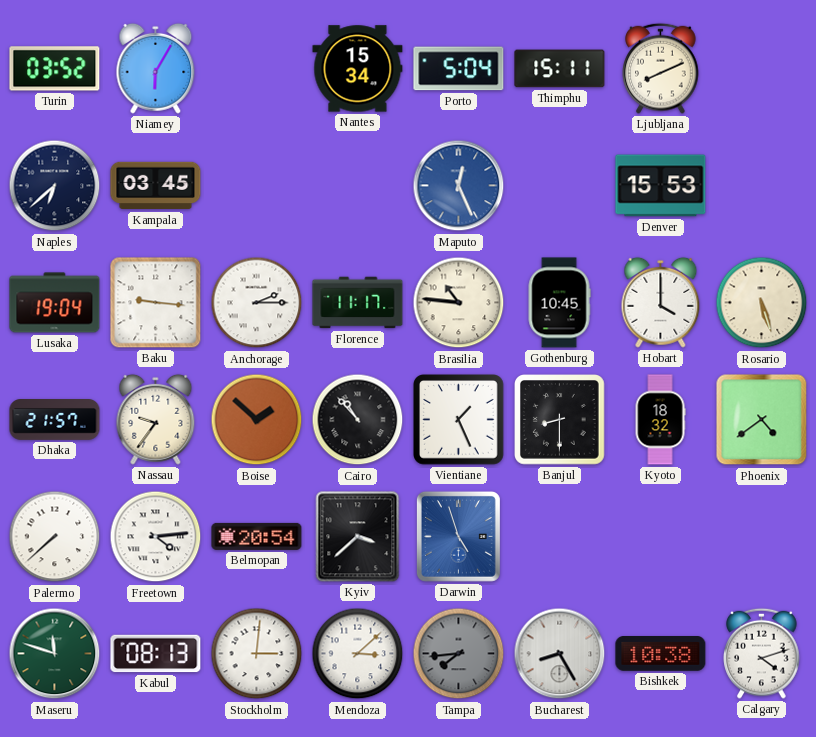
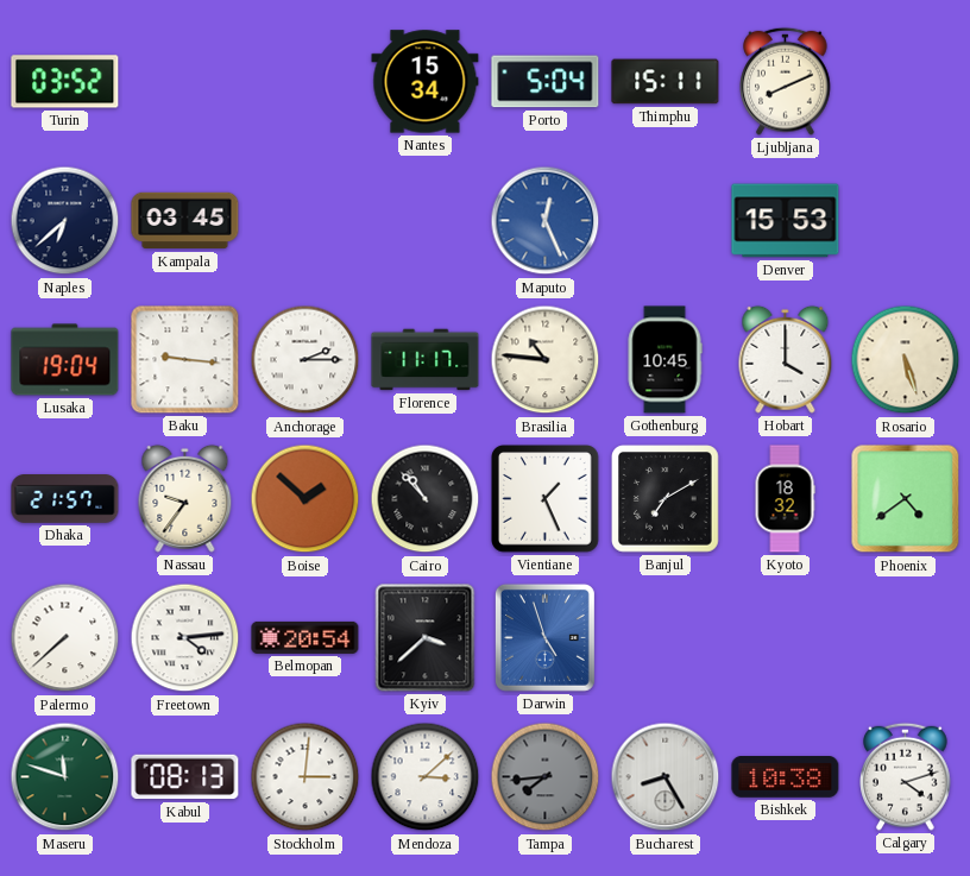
Niamey: 6:05 -> none
Banjul: 8:30 -> 7:10
